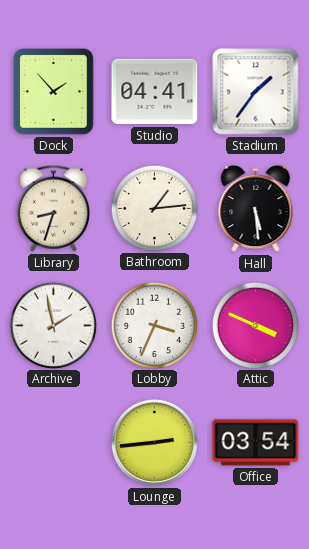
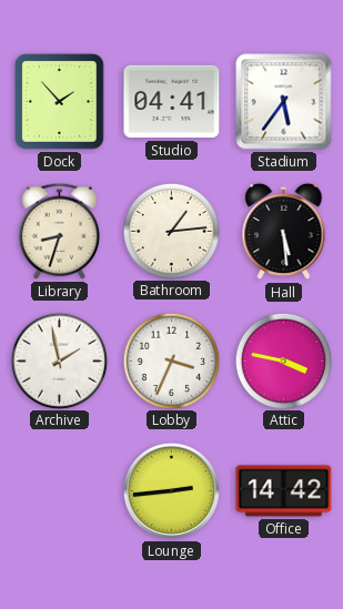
Stadium: 1:36 -> 5:36
Attic: 3:49 -> 3:47
Office: 03:54 -> 14:42
